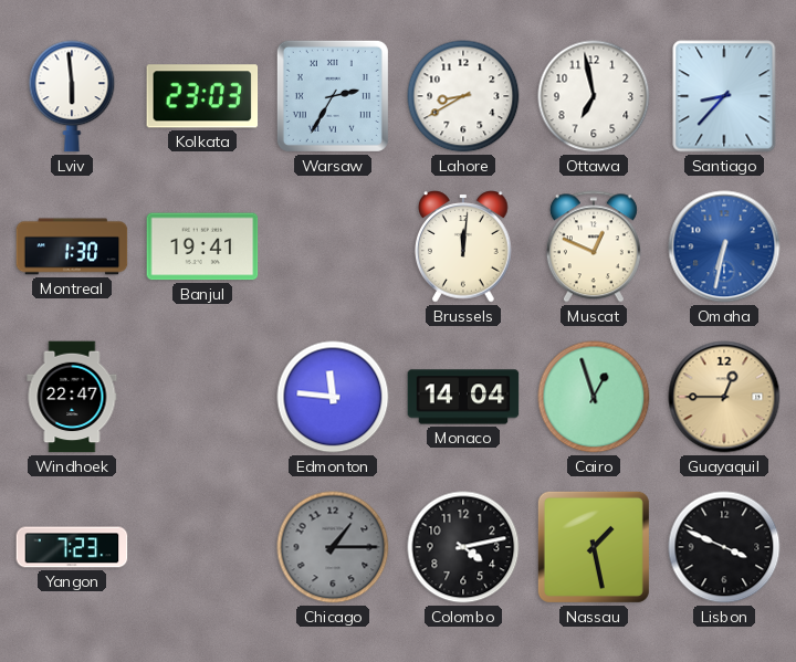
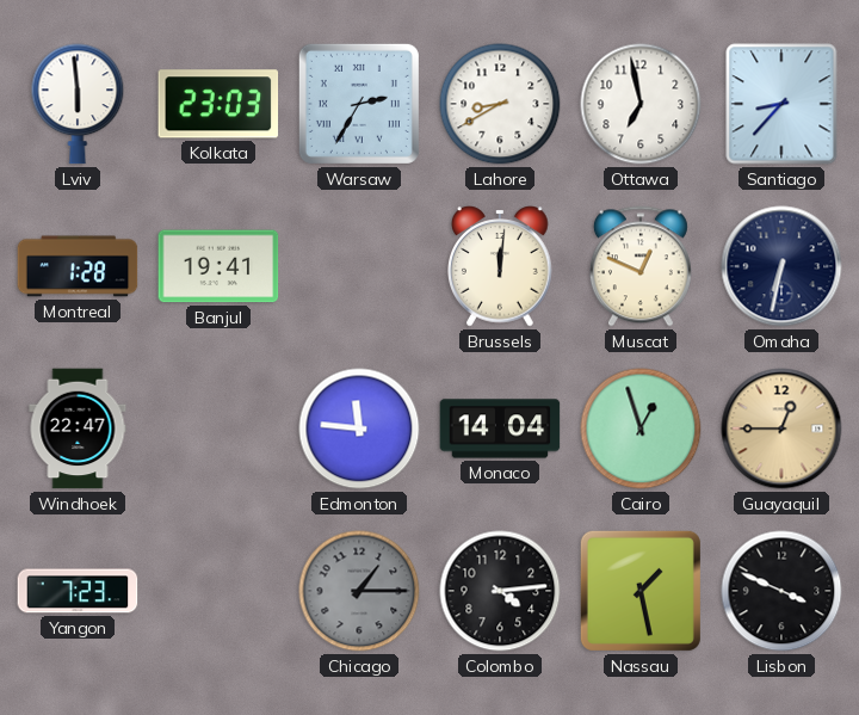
Montreal: 1:30 -> 1:28
Omaha dial: blue -> navy
Colombo: 4:13 -> 4:14
